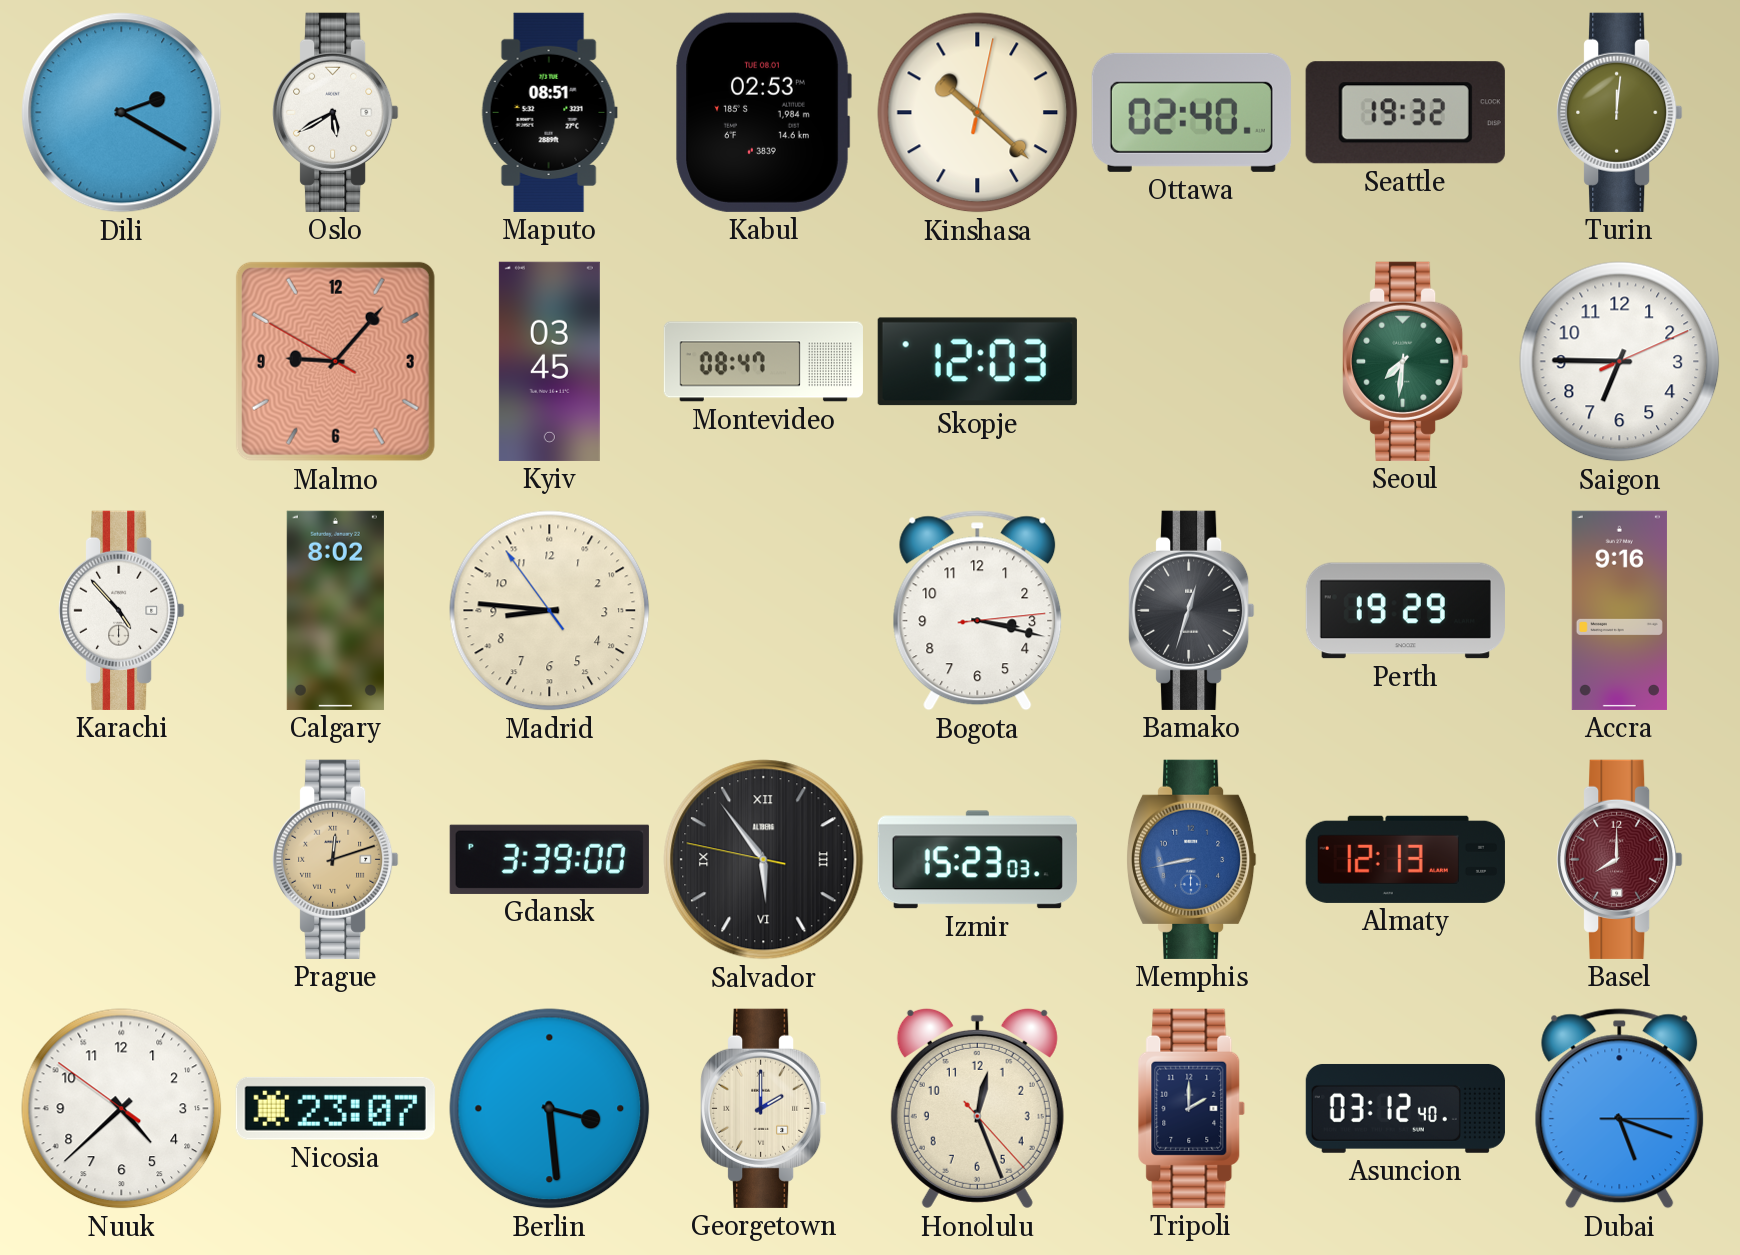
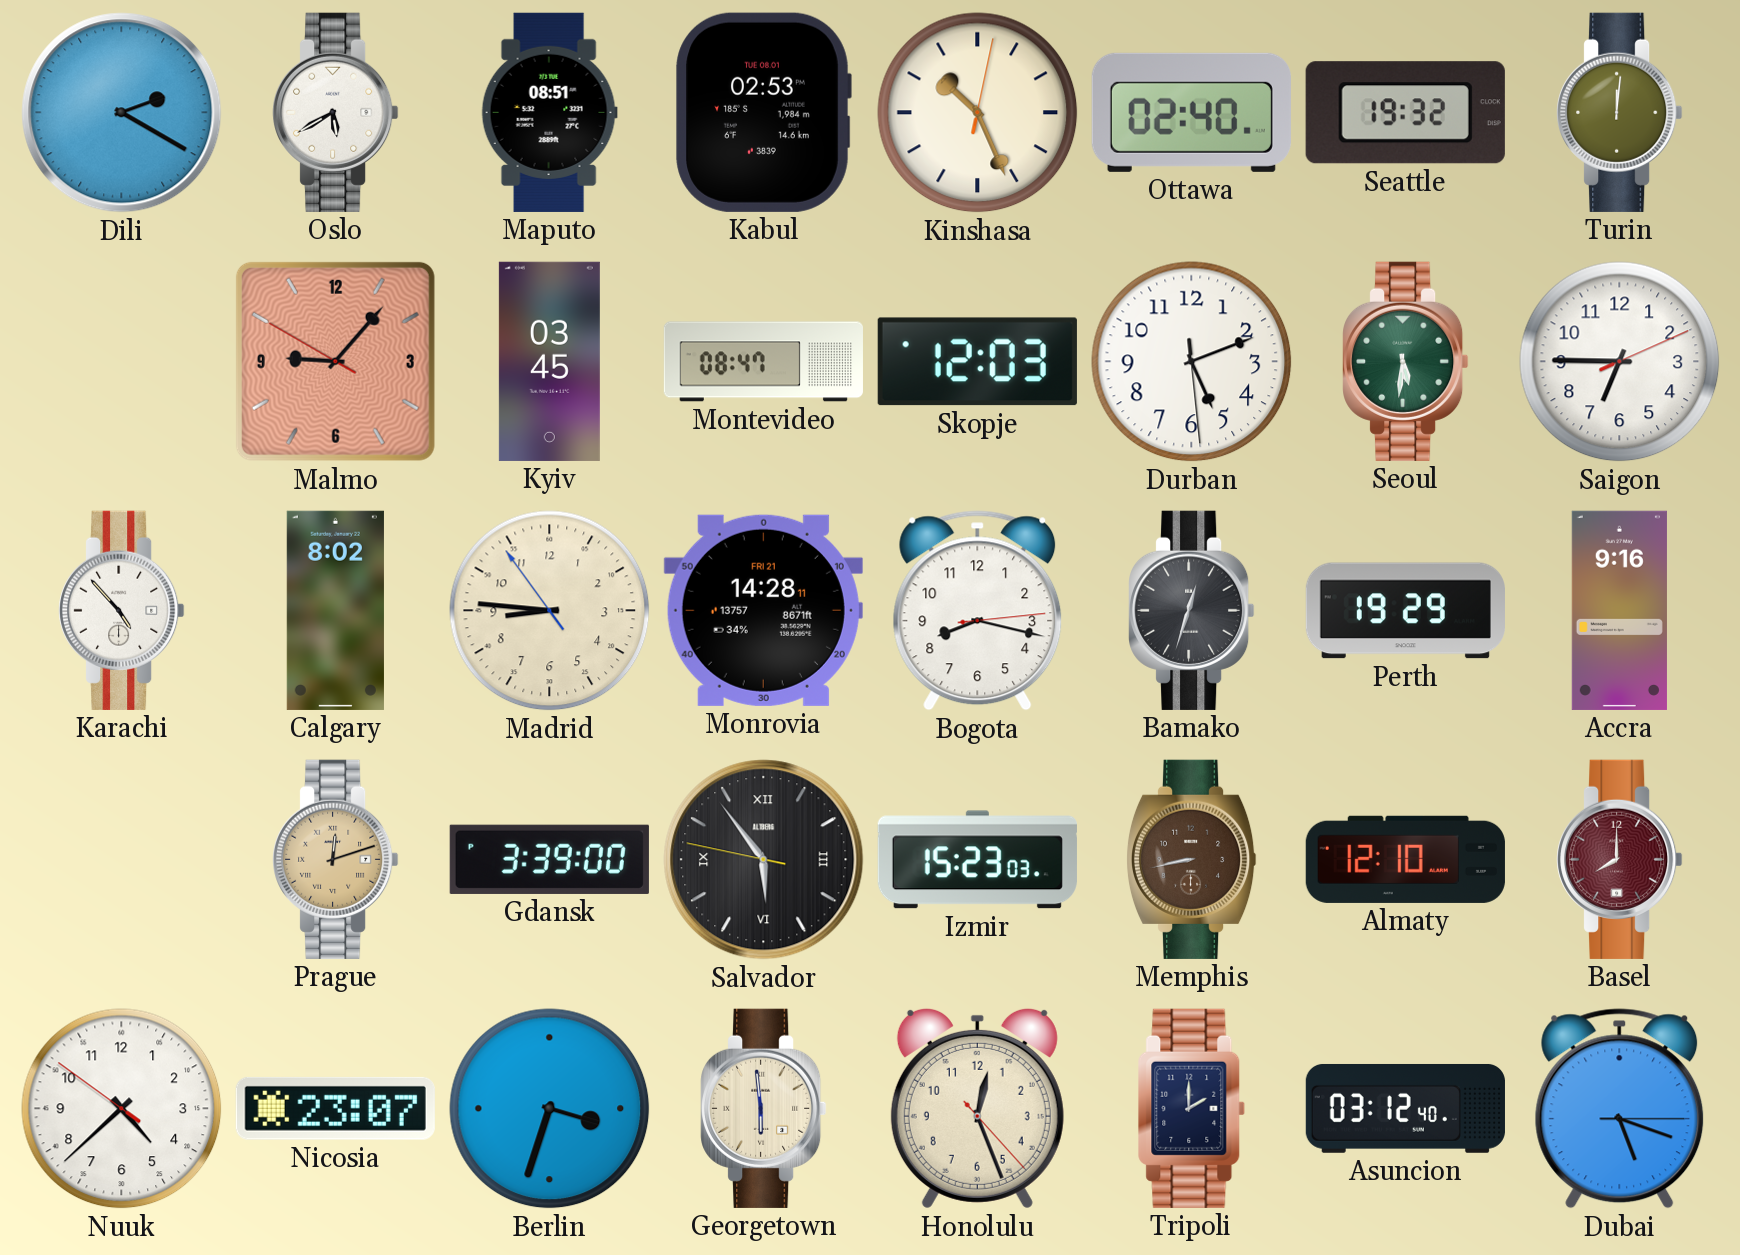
Kinshasa: 10:22 -> 10:26
Durban: none -> 5:11
Seoul: 7:31 -> 5:31
Monrovia: none -> 14:28
Bogota: 3:17 -> 8:17
Memphis dial: blue -> brown
Almaty: 12:13 -> 12:10
Berlin: 3:29 -> 3:33
Georgetown: 2:00 -> 5:59
